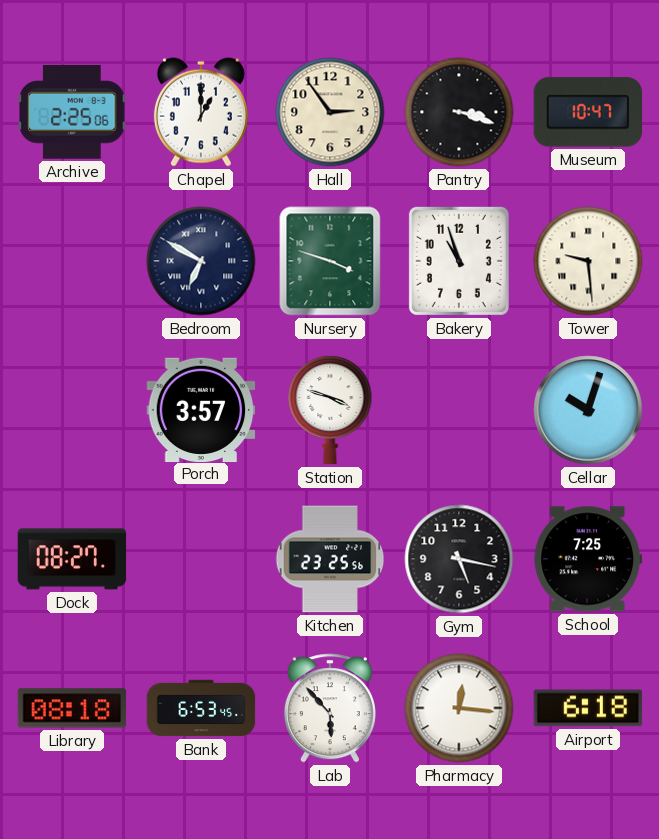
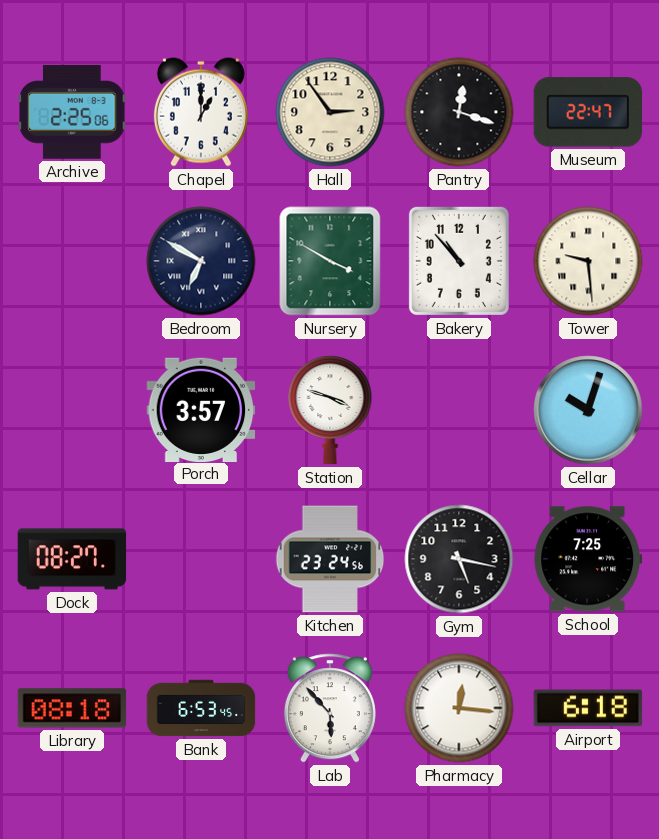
Pantry: 3:18 -> 12:18
Museum: 10:47 -> 22:47
Nursery: 3:48 -> 3:50
Bakery: 10:57 -> 10:53
Kitchen: 23:25 -> 23:24
